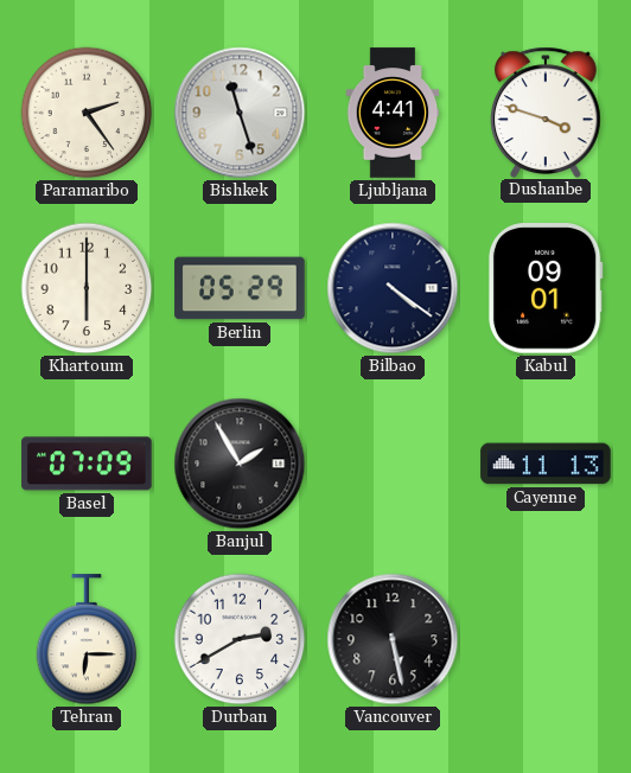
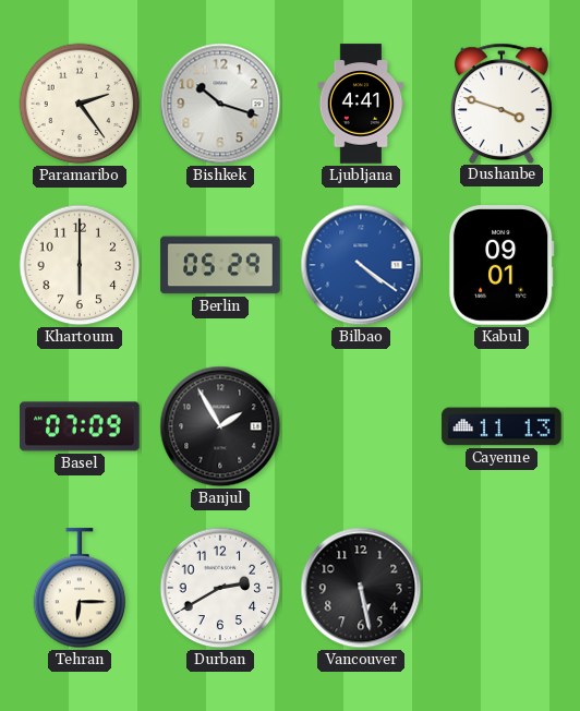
Bishkek: 11:27 -> 10:18
Bilbao dial: navy -> blue
